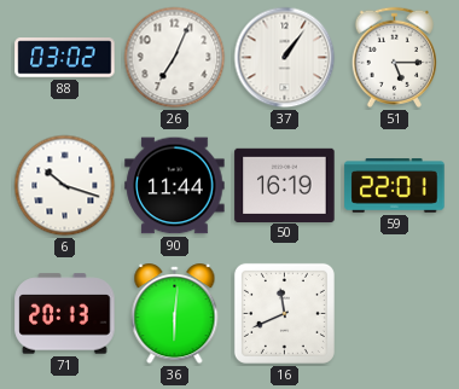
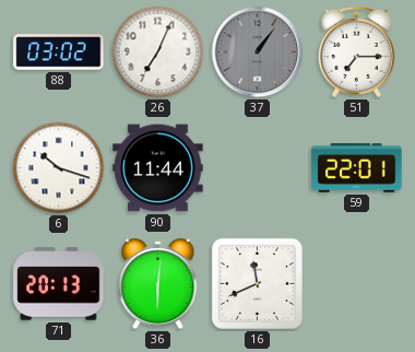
37 dial: white -> grey
51: 5:15 -> 7:15
50: 16:19 -> none
